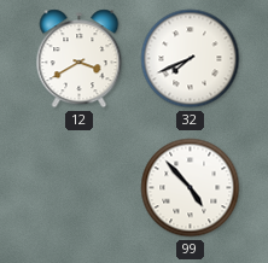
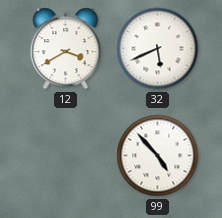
32: 7:41 -> 5:41
